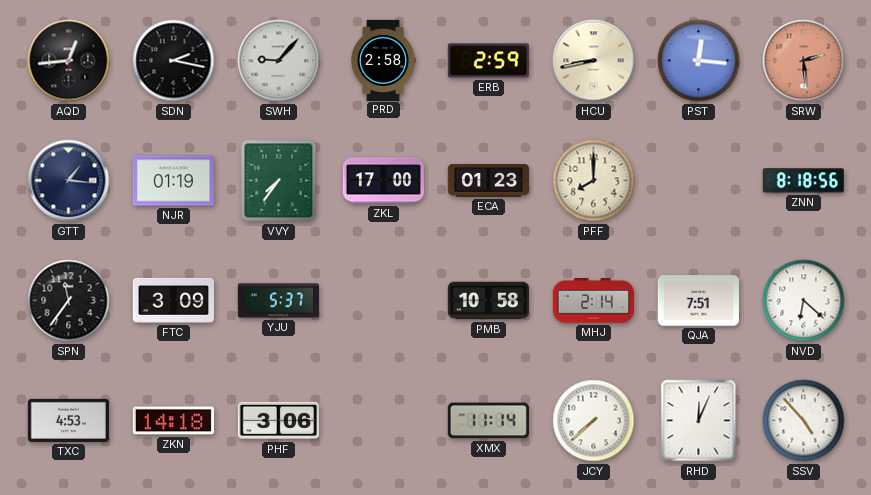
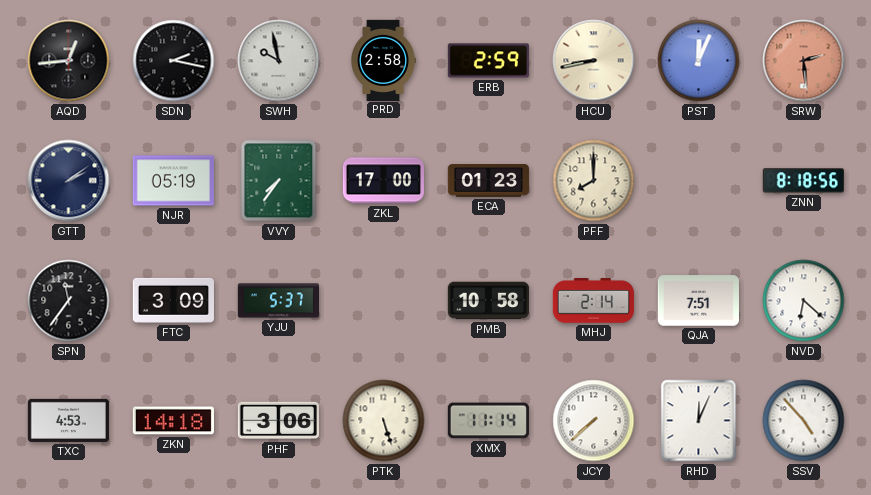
SWH: 9:07 -> 9:58
PST: 12:16 -> 12:04
GTT: 1:16 -> 2:09
NJR: 01:19 -> 05:19
PTK: none -> 5:27
